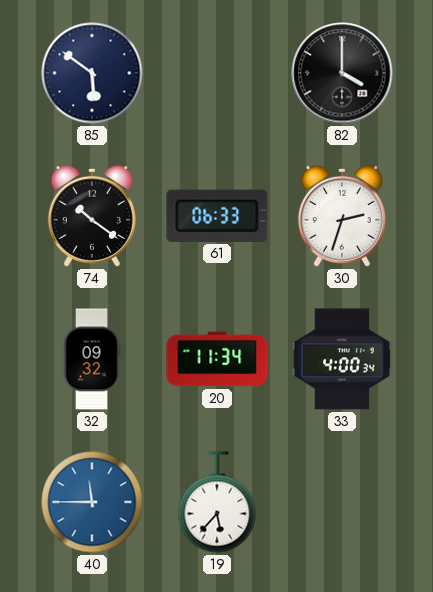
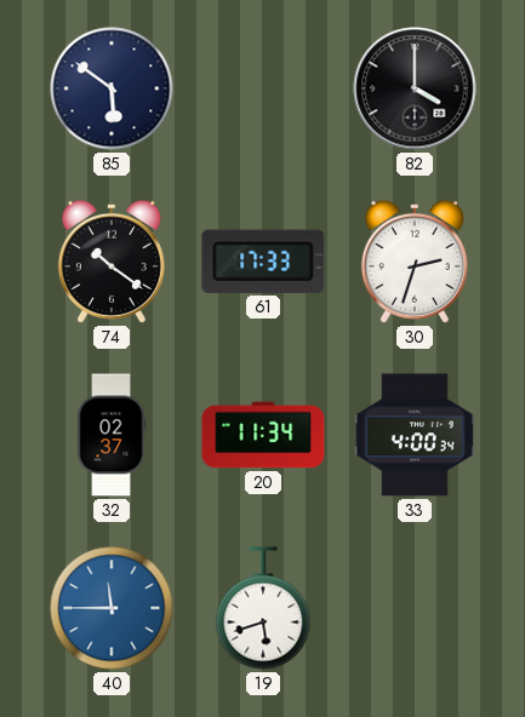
61: 06:33 -> 17:33
32: 09:32 -> 02:37
19: 5:37 -> 5:42
